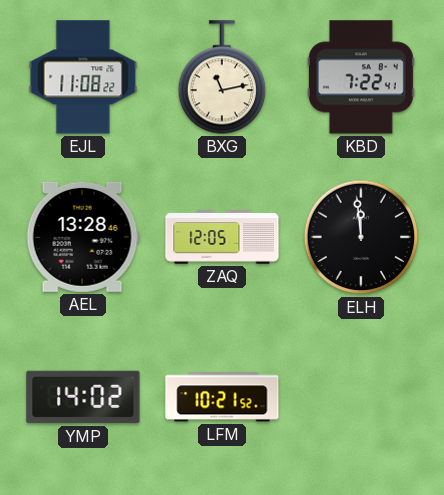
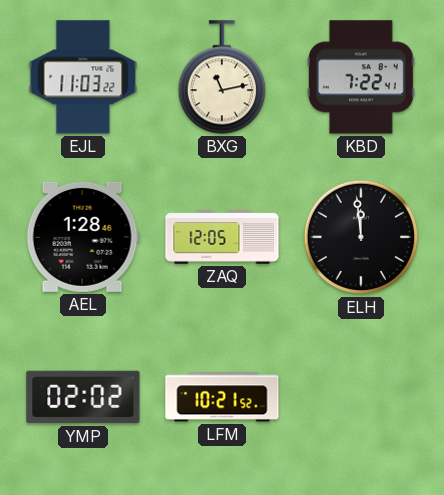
EJL: 11:08 -> 11:03
AEL: 13:28 -> 1:28
YMP: 14:02 -> 02:02
